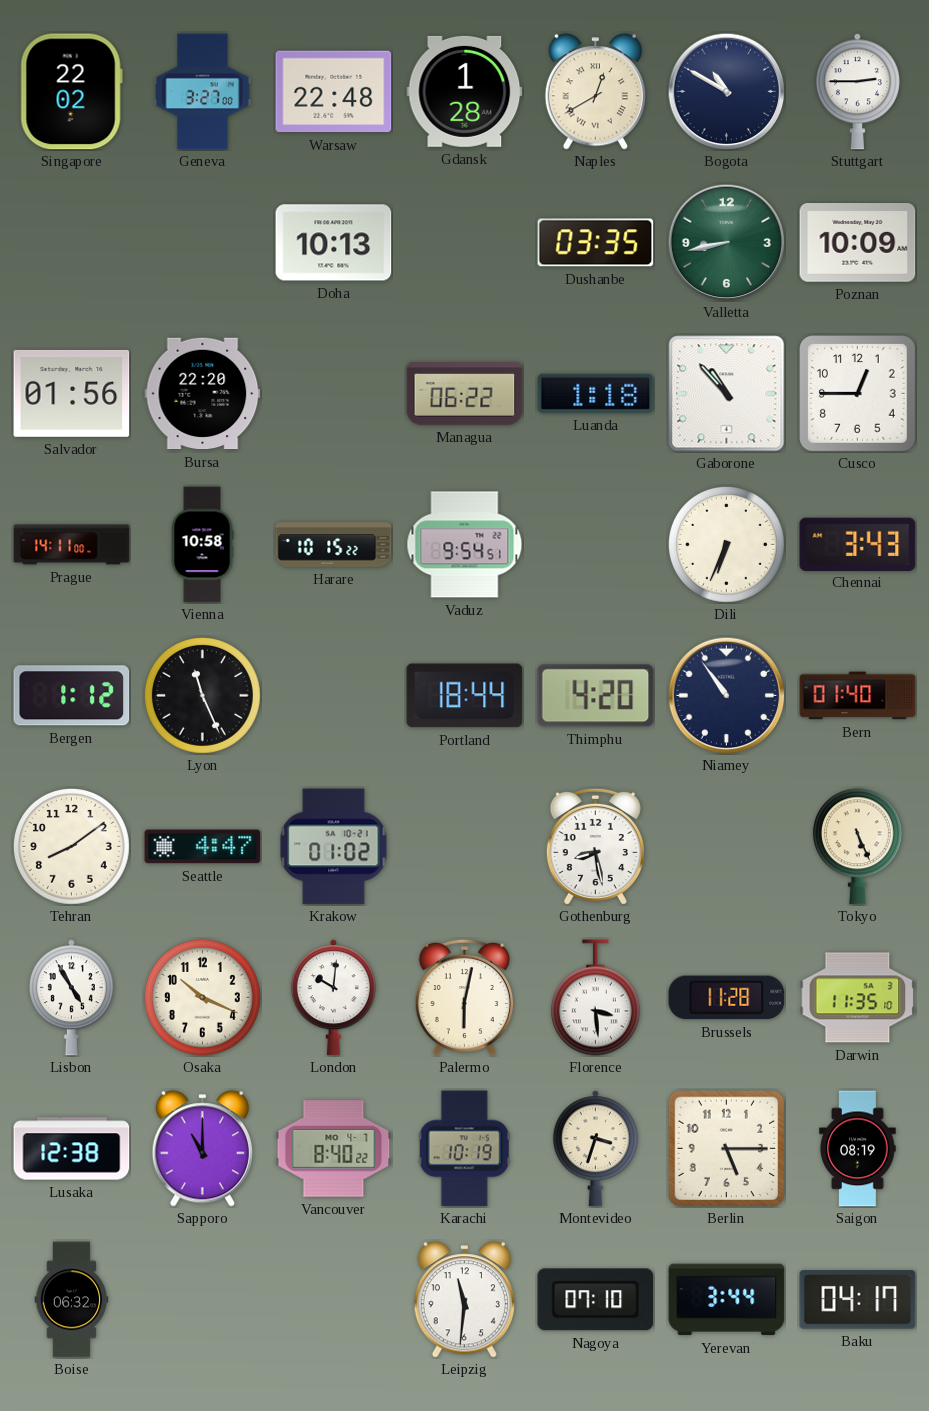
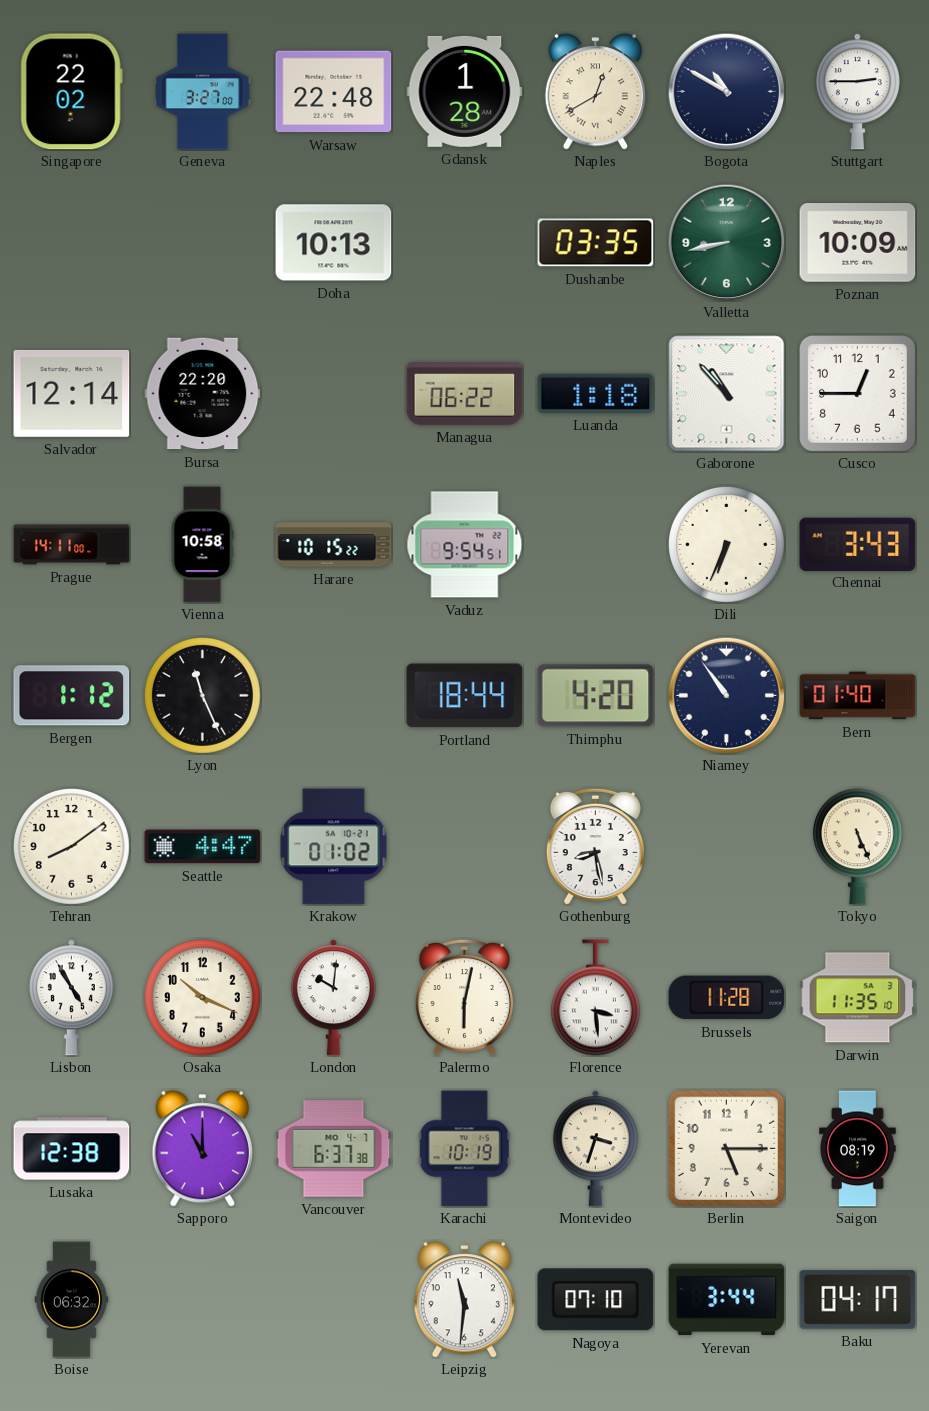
Salvador: 01:56 -> 12:14
Vancouver: 8:40 -> 6:37
